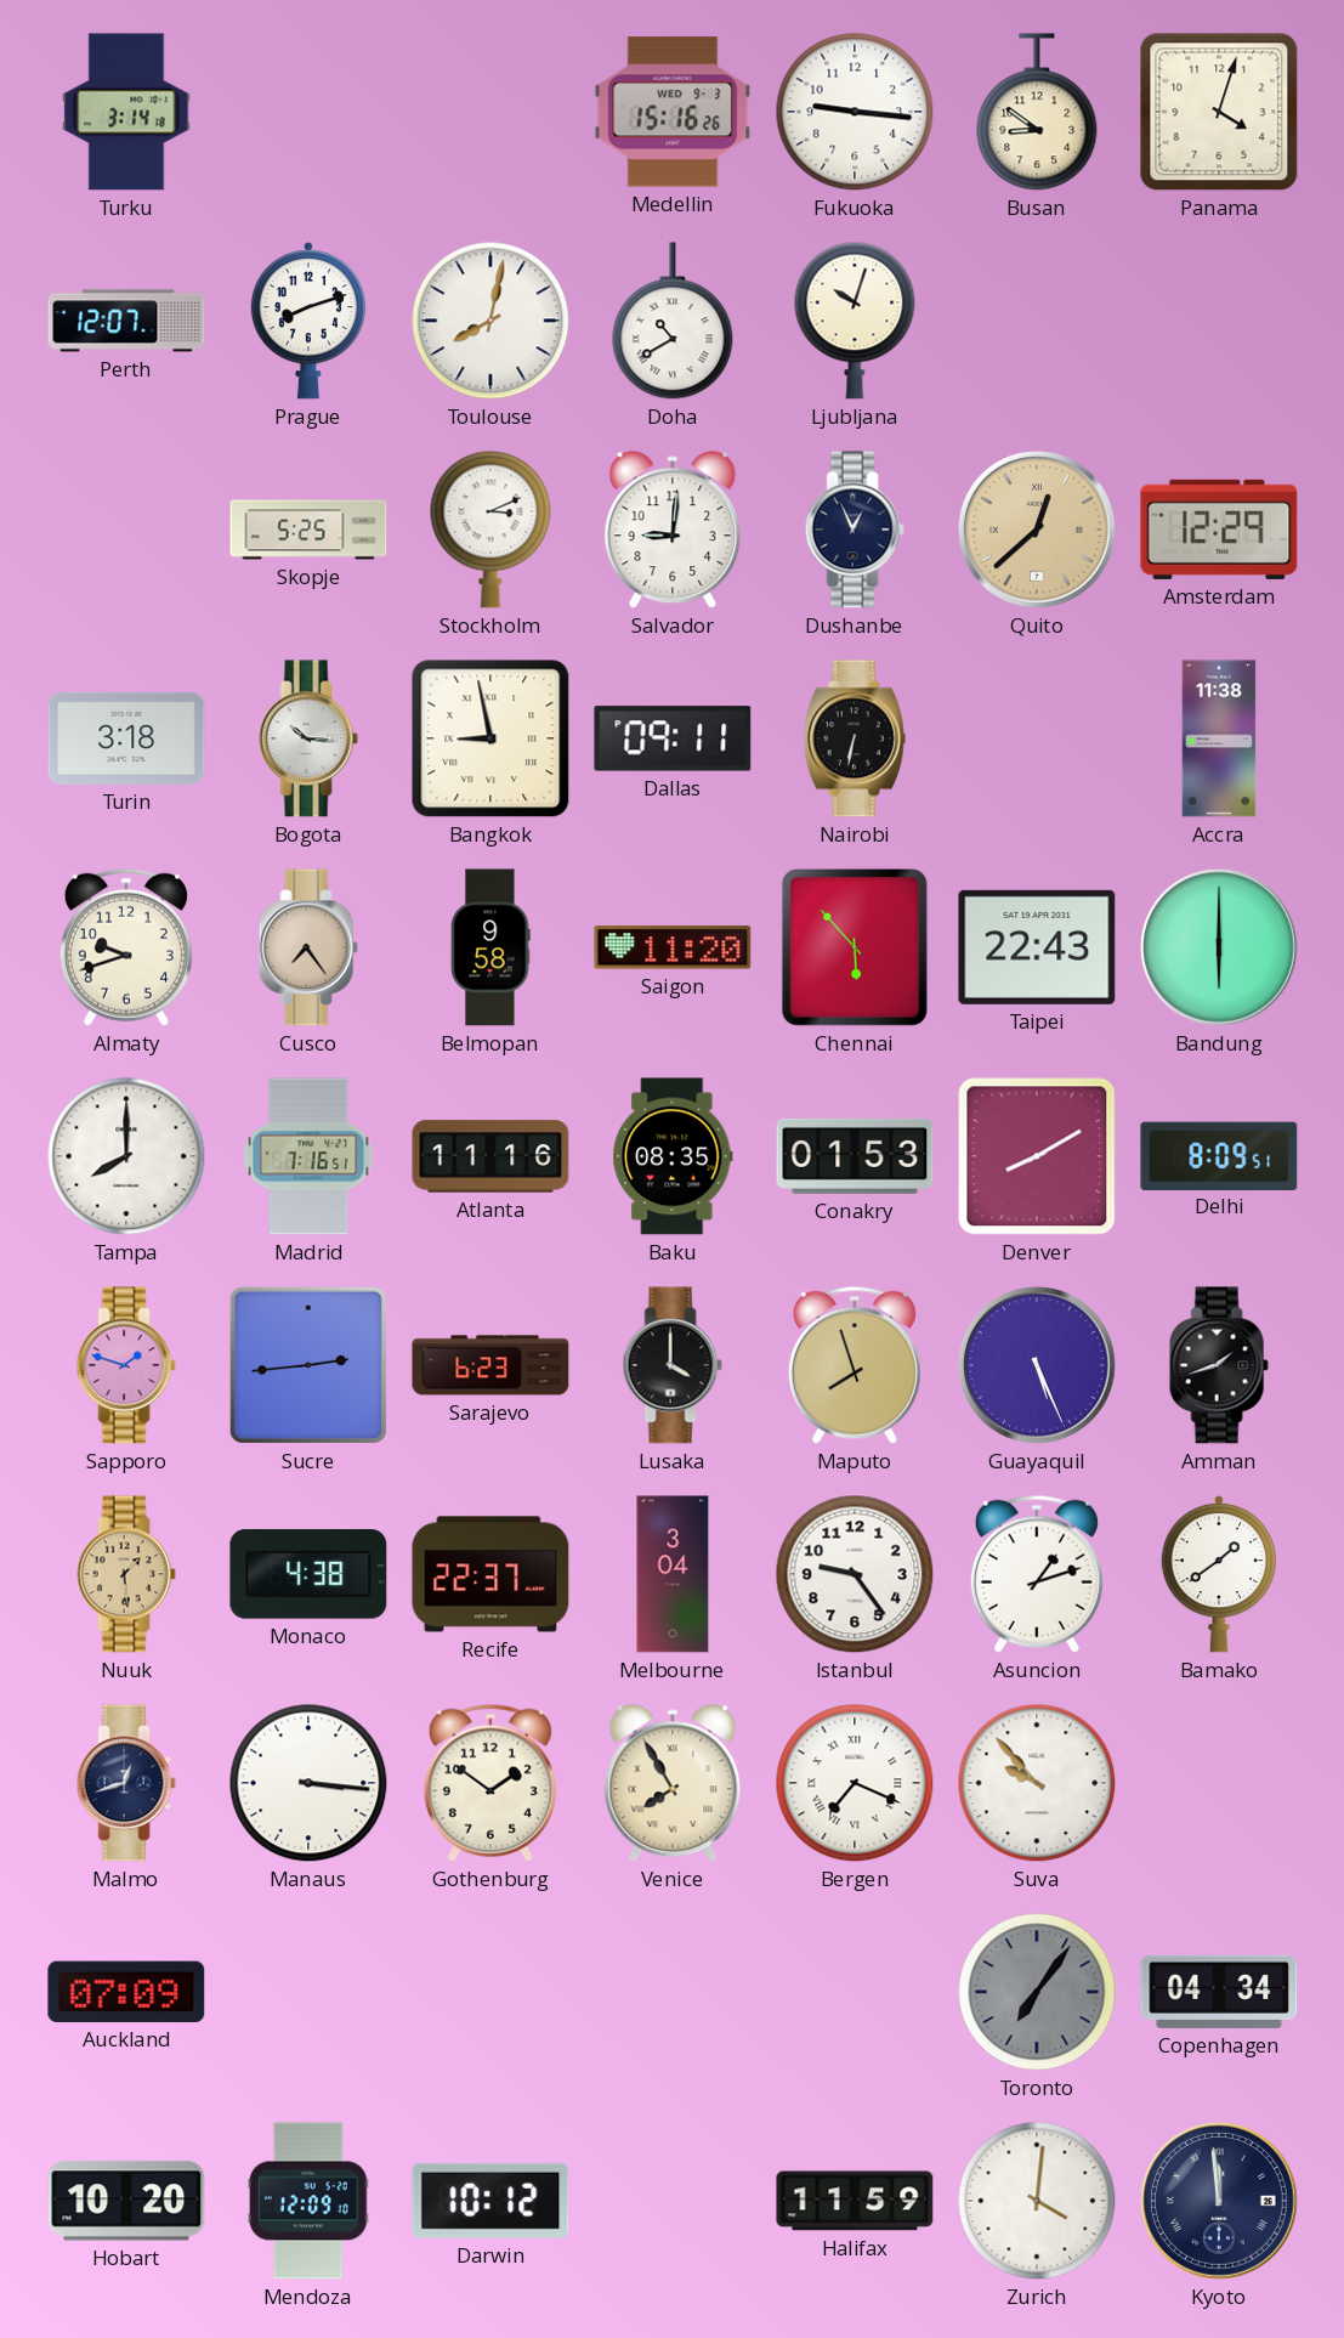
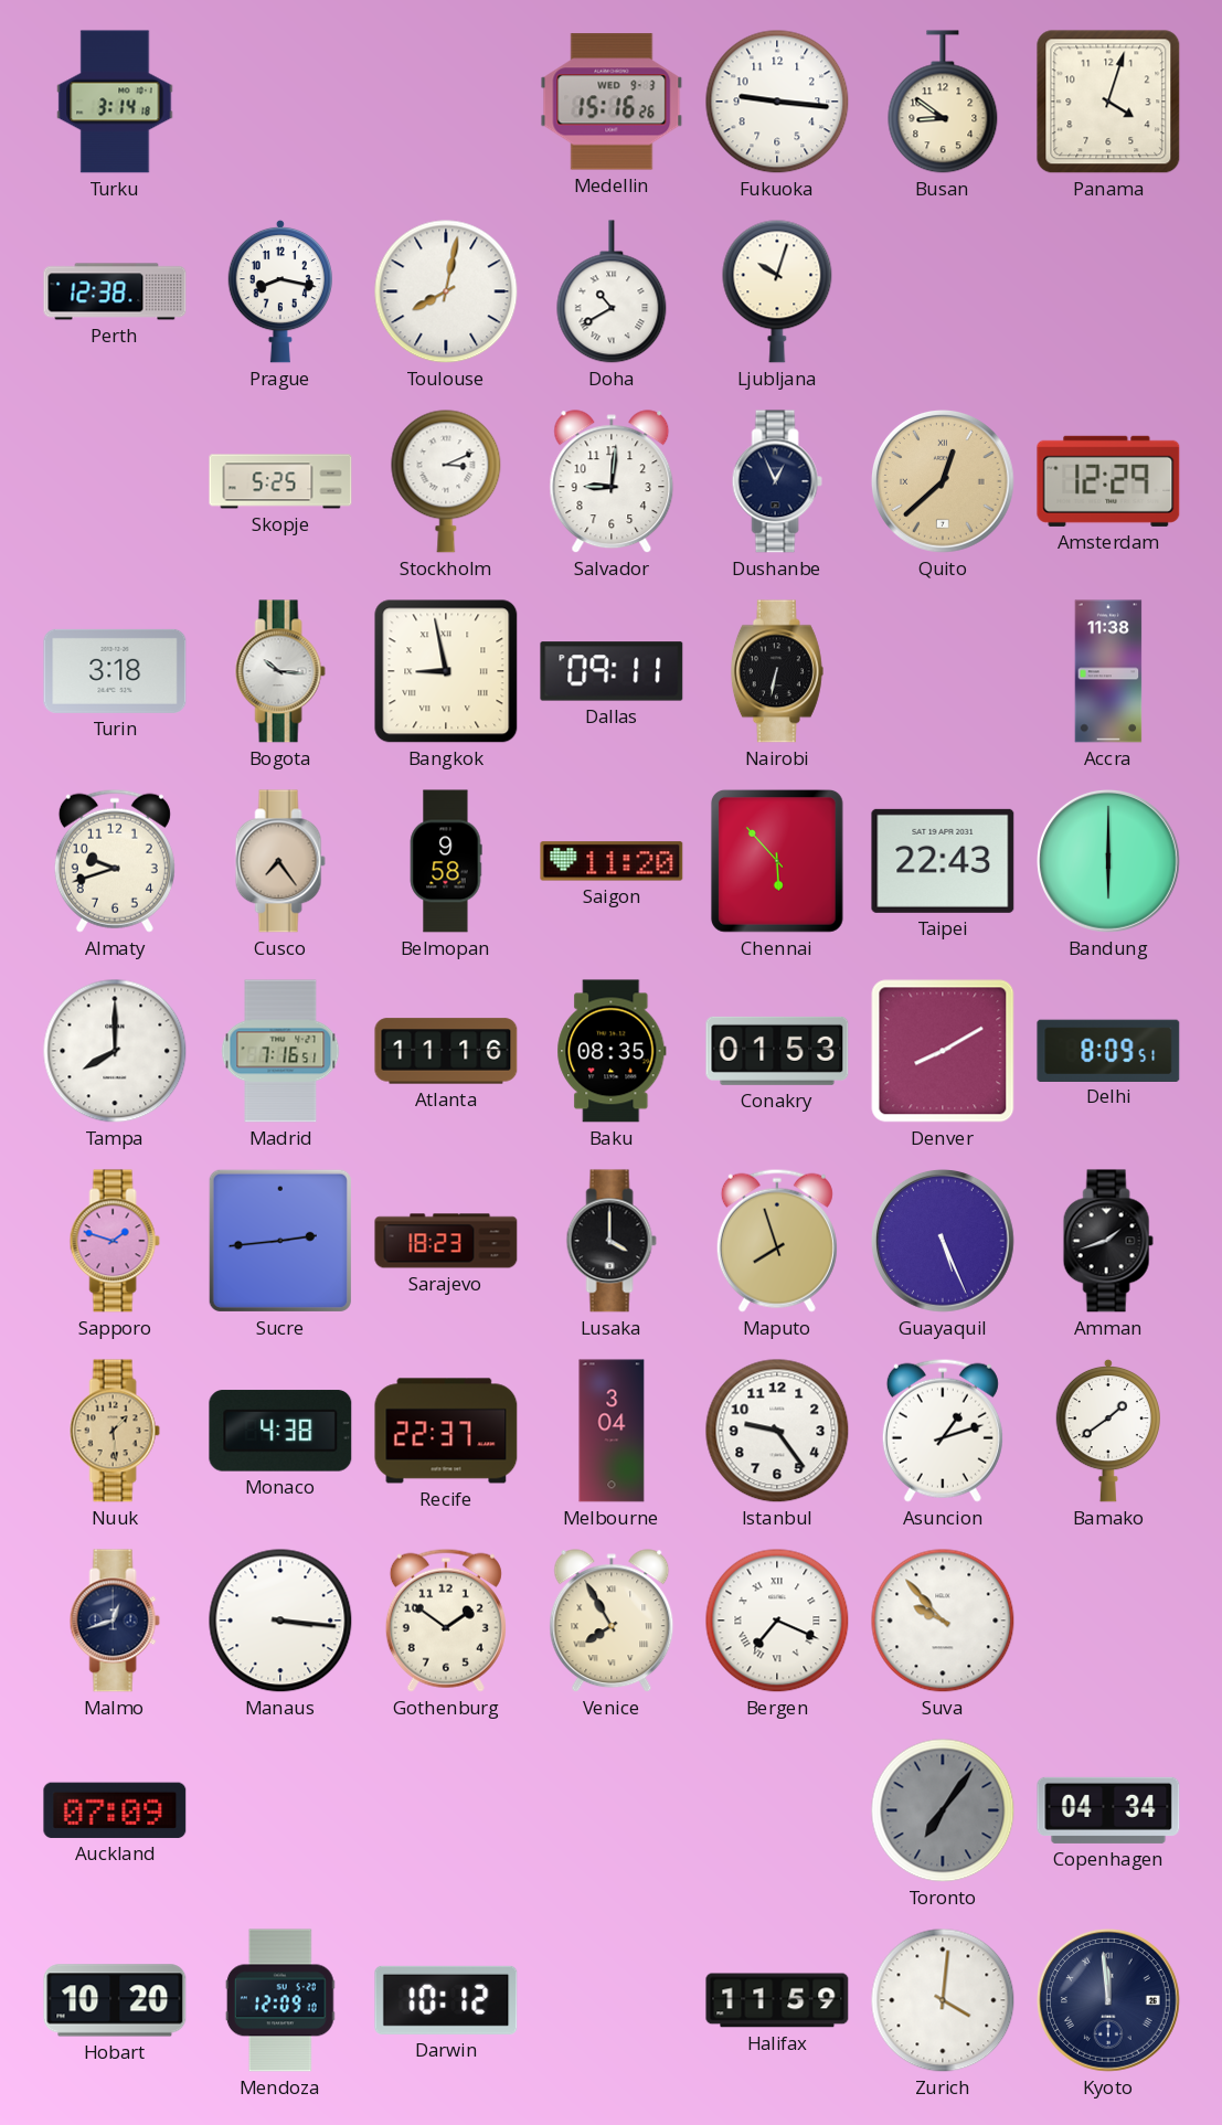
Perth: 12:07 -> 12:38
Prague: 8:12 -> 8:17
Sarajevo: 6:23 -> 18:23
